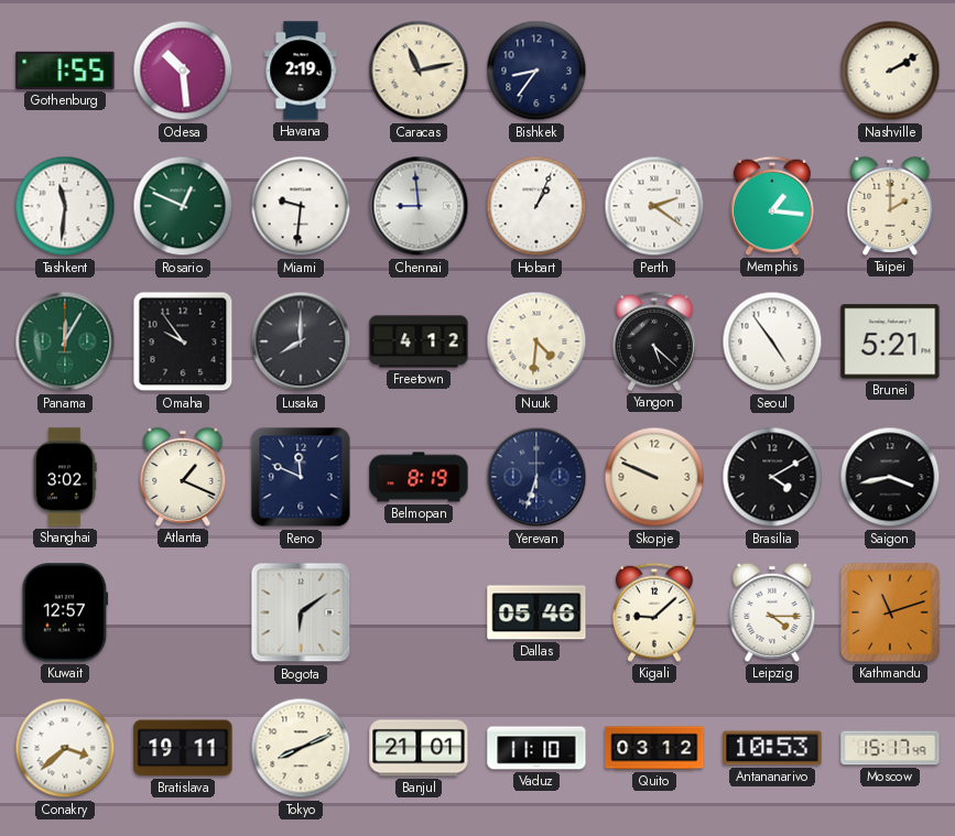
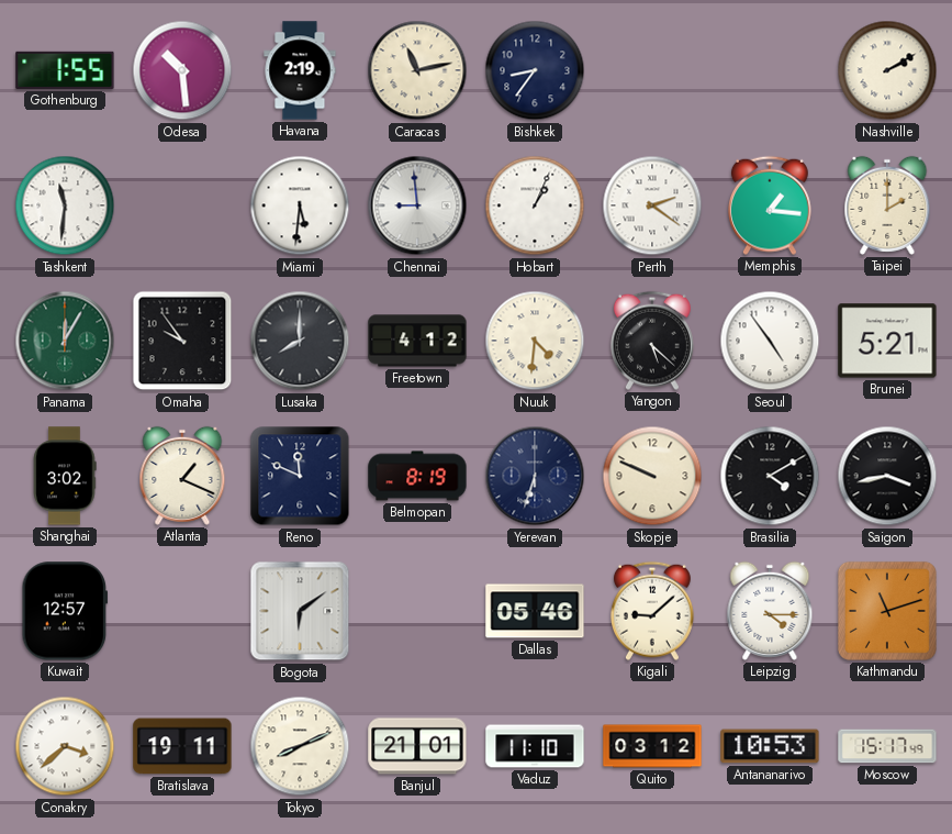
Rosario: 12:49 -> none
Miami: 9:31 -> 5:31
